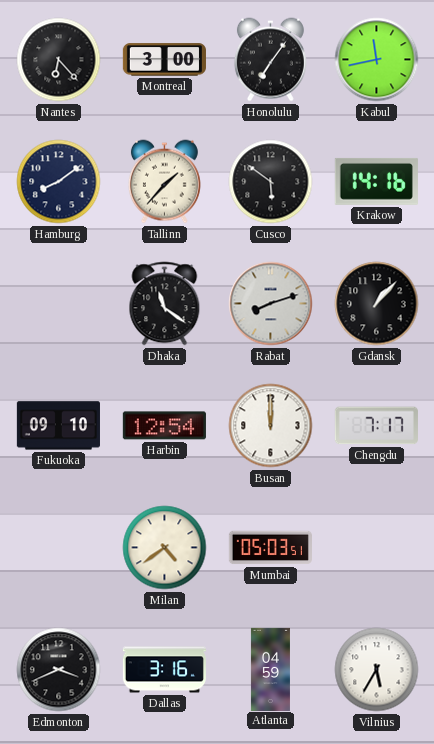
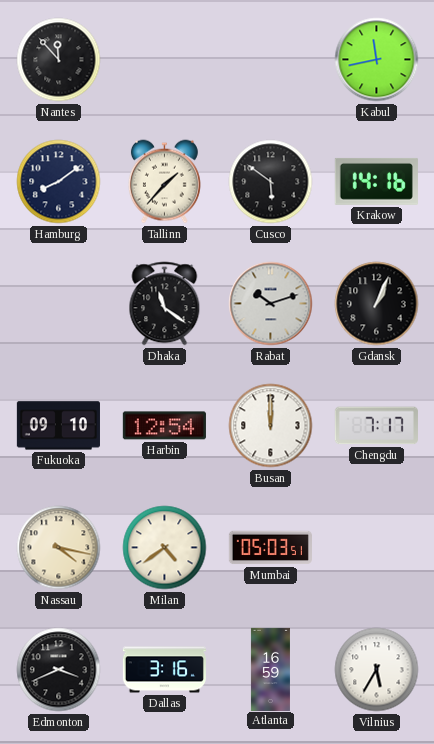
Nantes: 6:23 -> 11:53
Montreal: 3:00 -> none
Honolulu: 7:06 -> none
Rabat: 8:12 -> 10:12
Gdansk: 1:07 -> 1:04
Nassau: none -> 4:17
Atlanta: 04:59 -> 16:59
